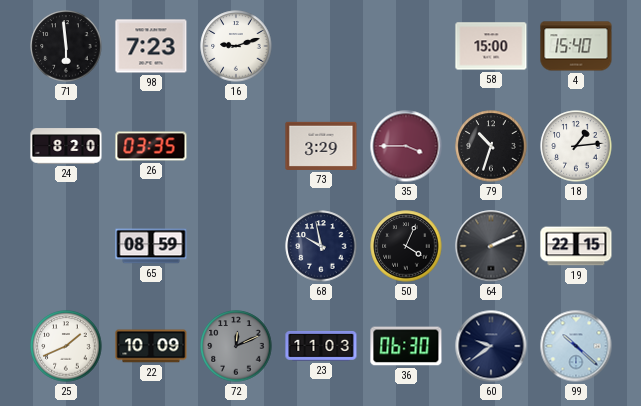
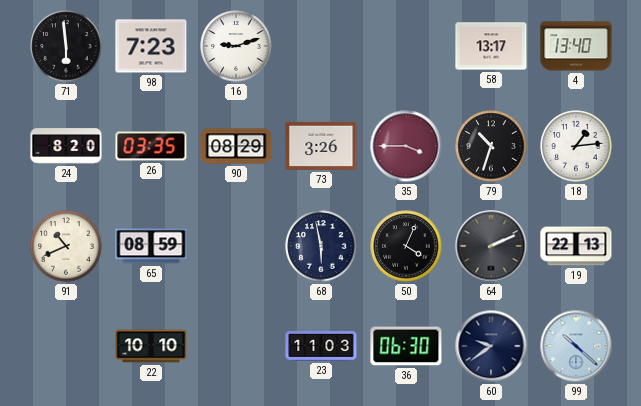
58: 15:00 -> 13:17
4: 15:40 -> 13:40
90: none -> 08:29
73: 3:29 -> 3:26
91: none -> 10:41
68: 9:58 -> 5:58
19: 22:15 -> 22:13
25: 1:41 -> none
22: 10:09 -> 10:10
72: 12:11 -> none
